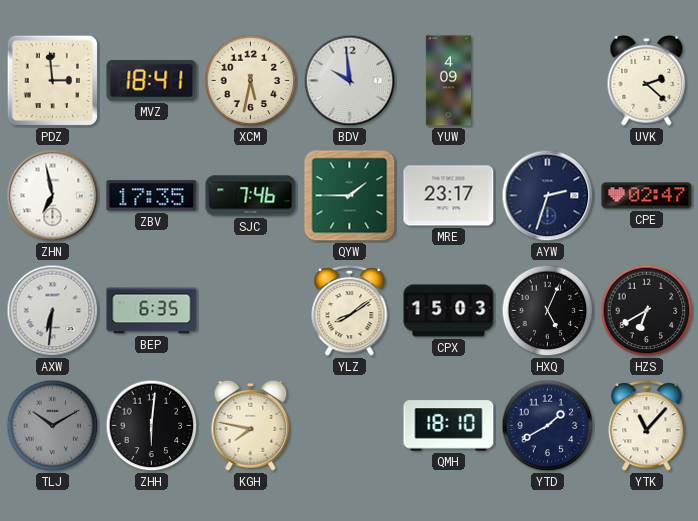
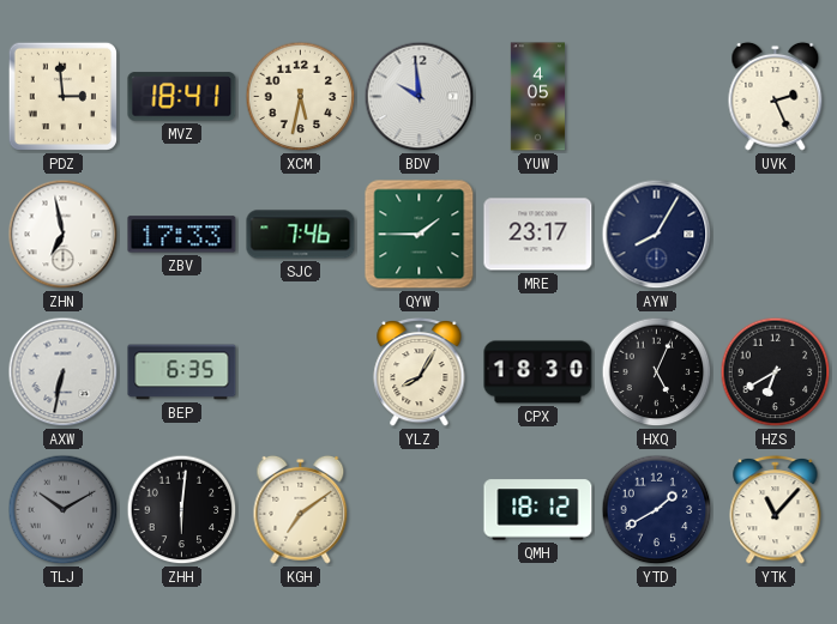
YUW: 4:09 -> 4:05
UVK: 2:22 -> 2:26
ZBV: 17:35 -> 17:33
AYW: 2:33 -> 8:05
CPE: 02:47 -> none
AXW: 6:31 -> 6:32
YLZ: 8:09 -> 8:05
CPX: 15:03 -> 18:30
KGH: 7:47 -> 7:09
QMH: 18:10 -> 18:12
